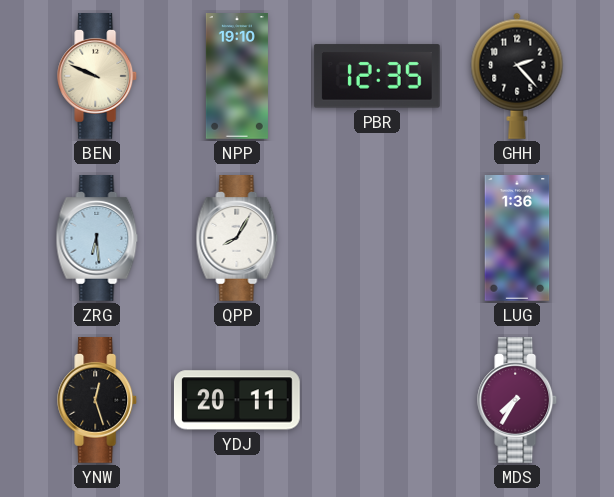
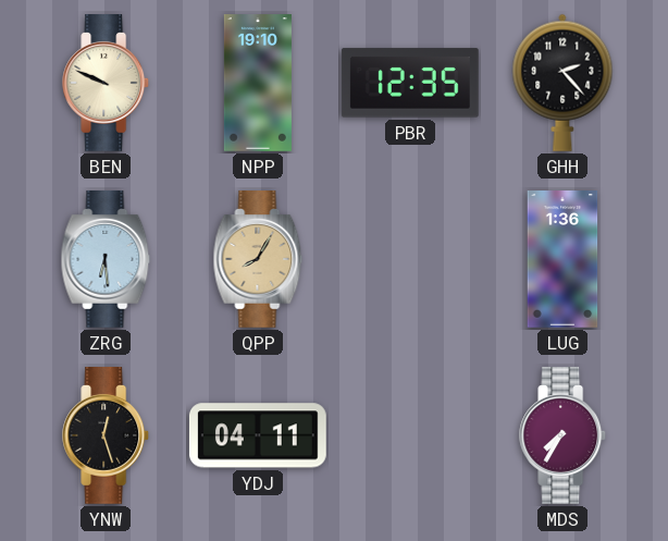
QPP dial: white -> champagne
YDJ: 20:11 -> 04:11
